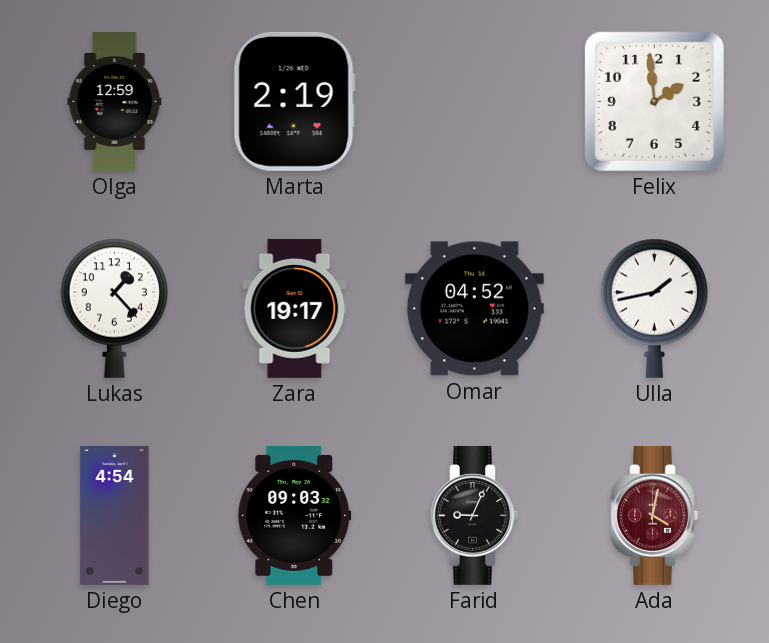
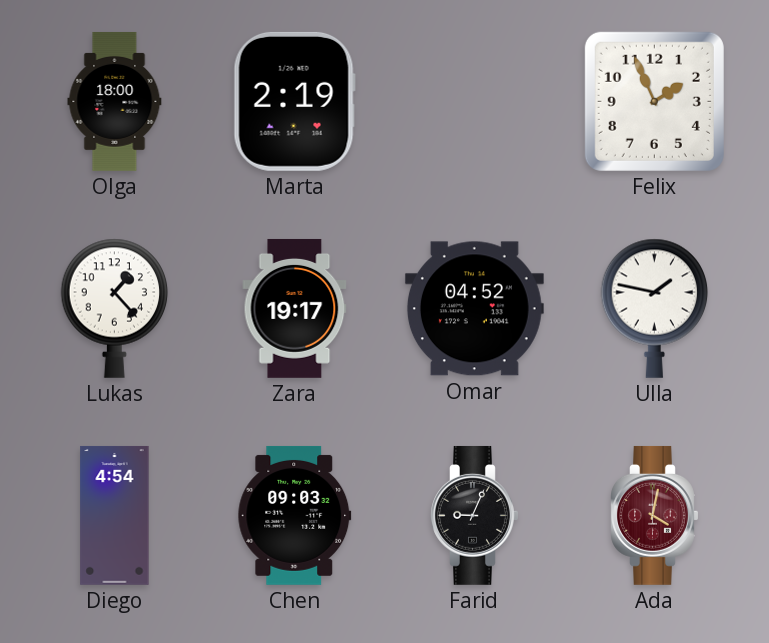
Olga: 12:59 -> 18:00
Felix: 1:59 -> 1:56
Ulla: 1:43 -> 1:47
